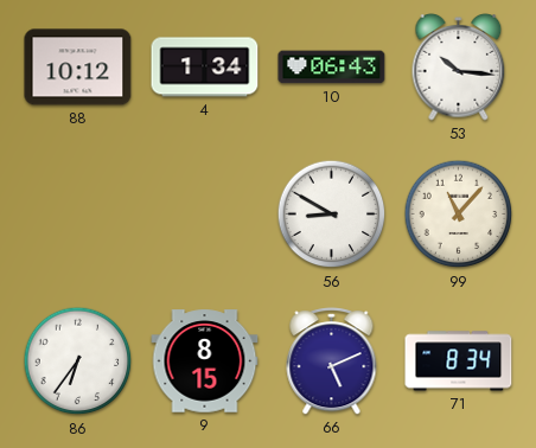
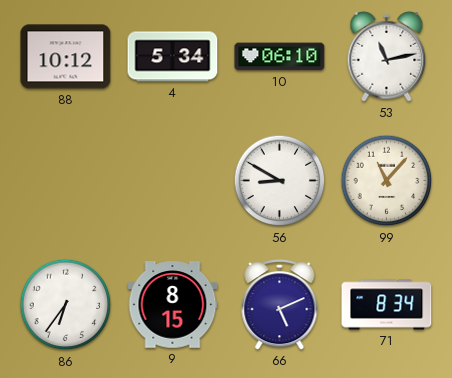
4: 1:34 -> 5:34
10: 06:43 -> 06:10
53: 10:16 -> 11:13
